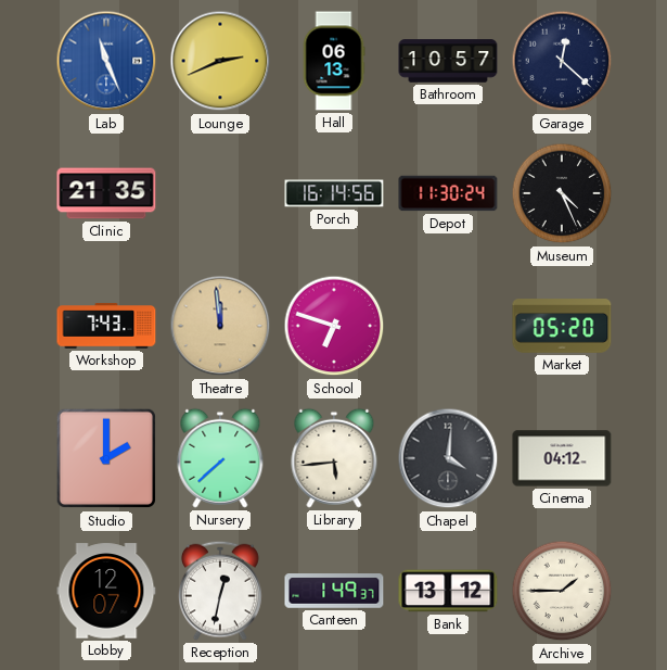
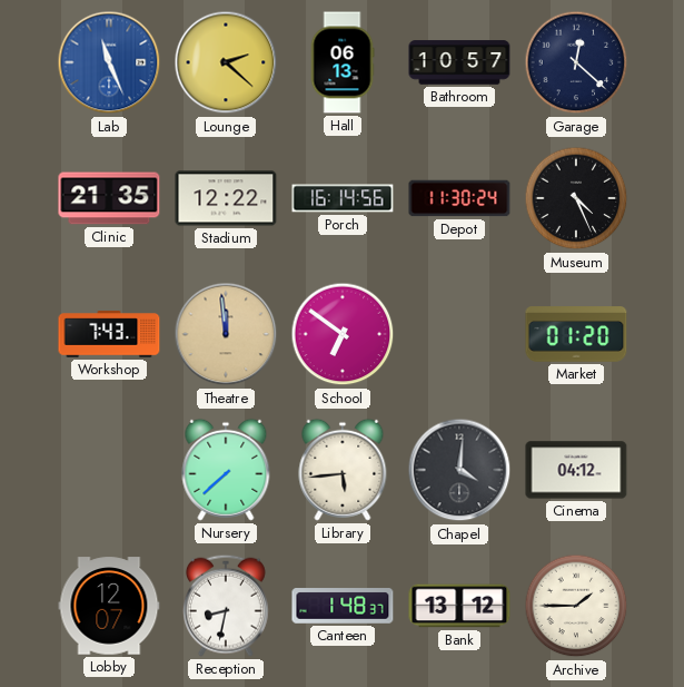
Lounge: 2:41 -> 2:22
Stadium: none -> 12:22
School: 6:48 -> 6:51
Market: 05:20 -> 01:20
Studio: 2:00 -> none
Reception: 12:32 -> 8:32
Canteen: 1:49 -> 1:48
